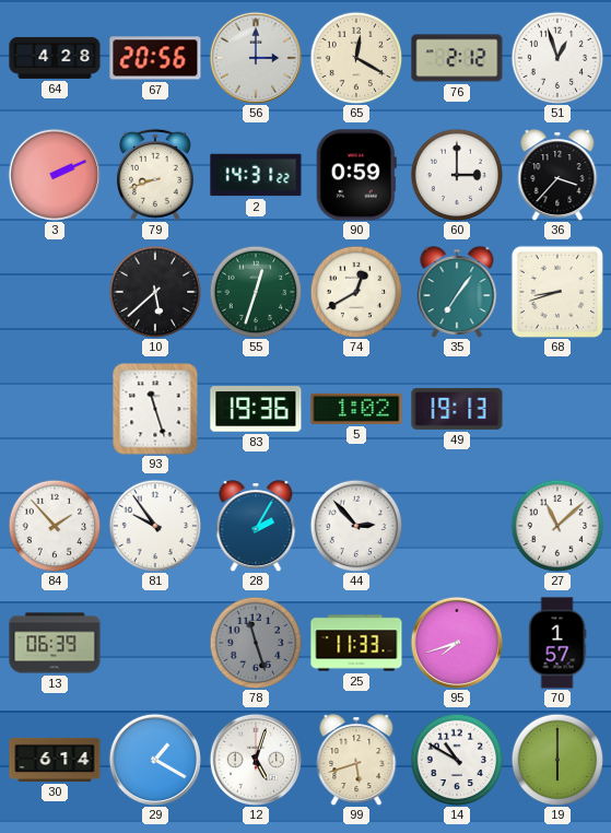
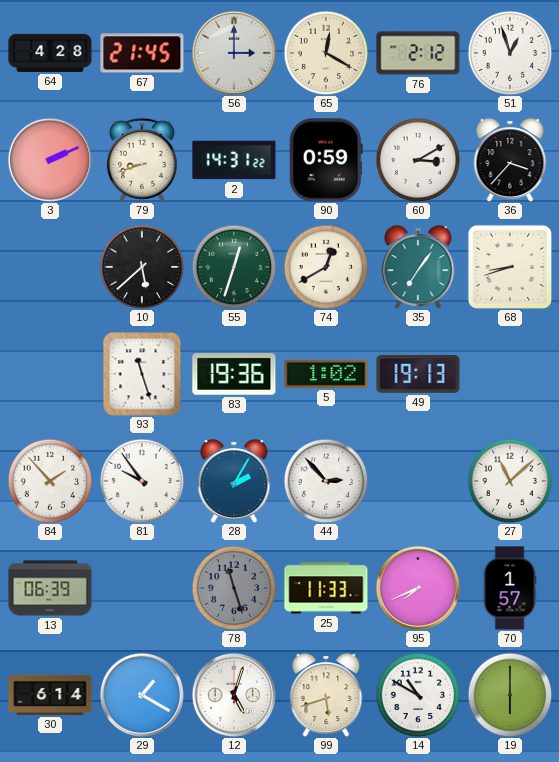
67: 20:56 -> 21:45
60: 3:00 -> 3:10
95: 7:42 -> 7:41
